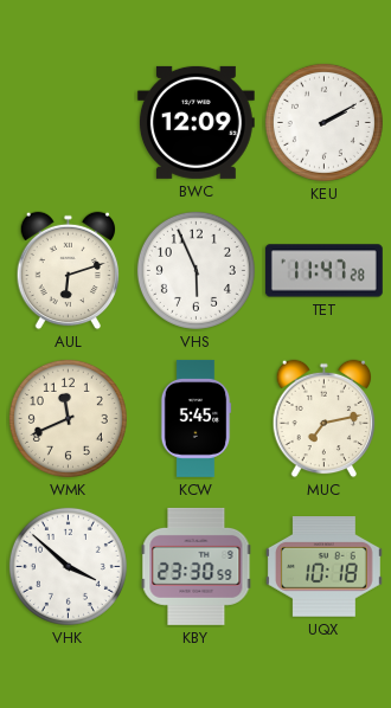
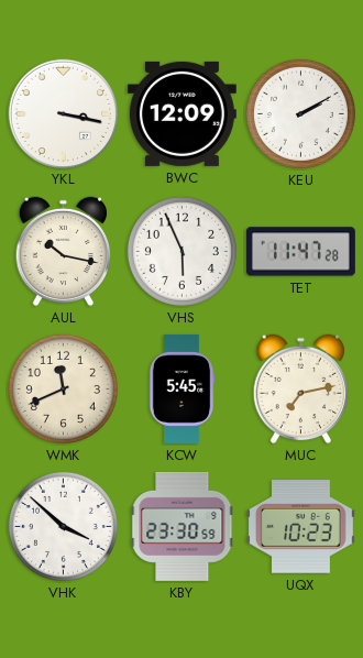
YKL: none -> 3:17
AUL: 6:12 -> 10:17
UQX: 10:18 -> 10:23
